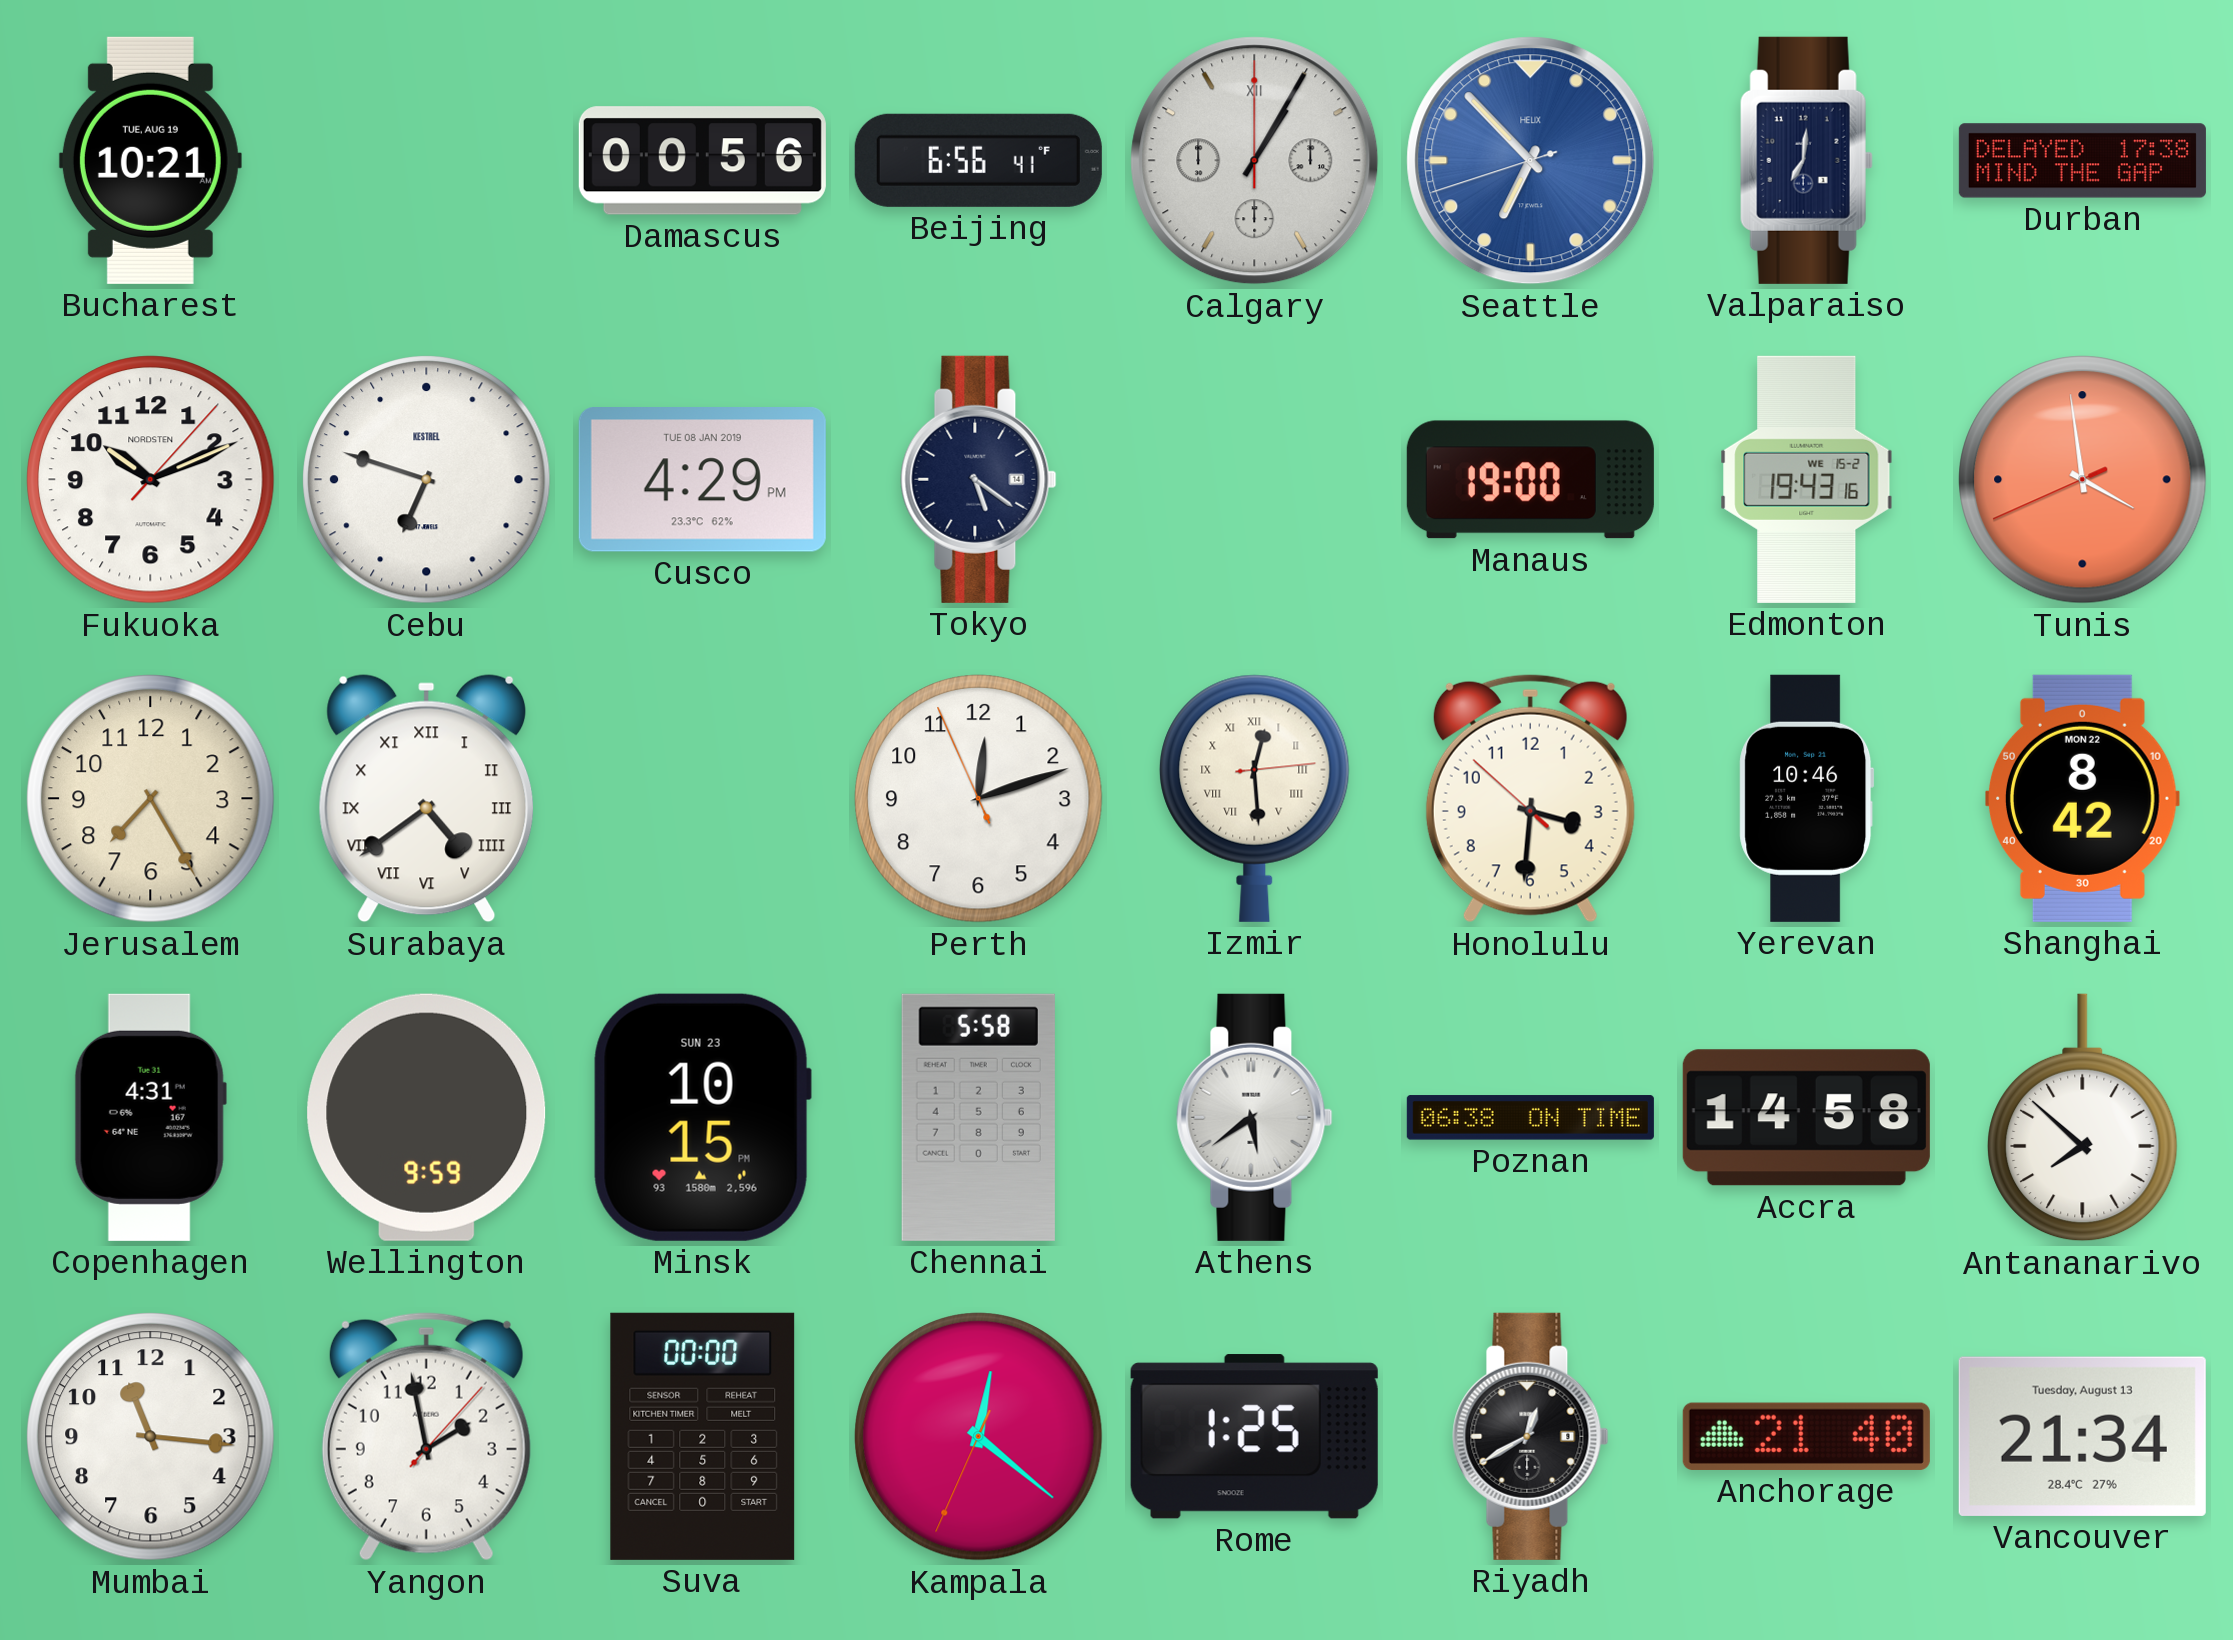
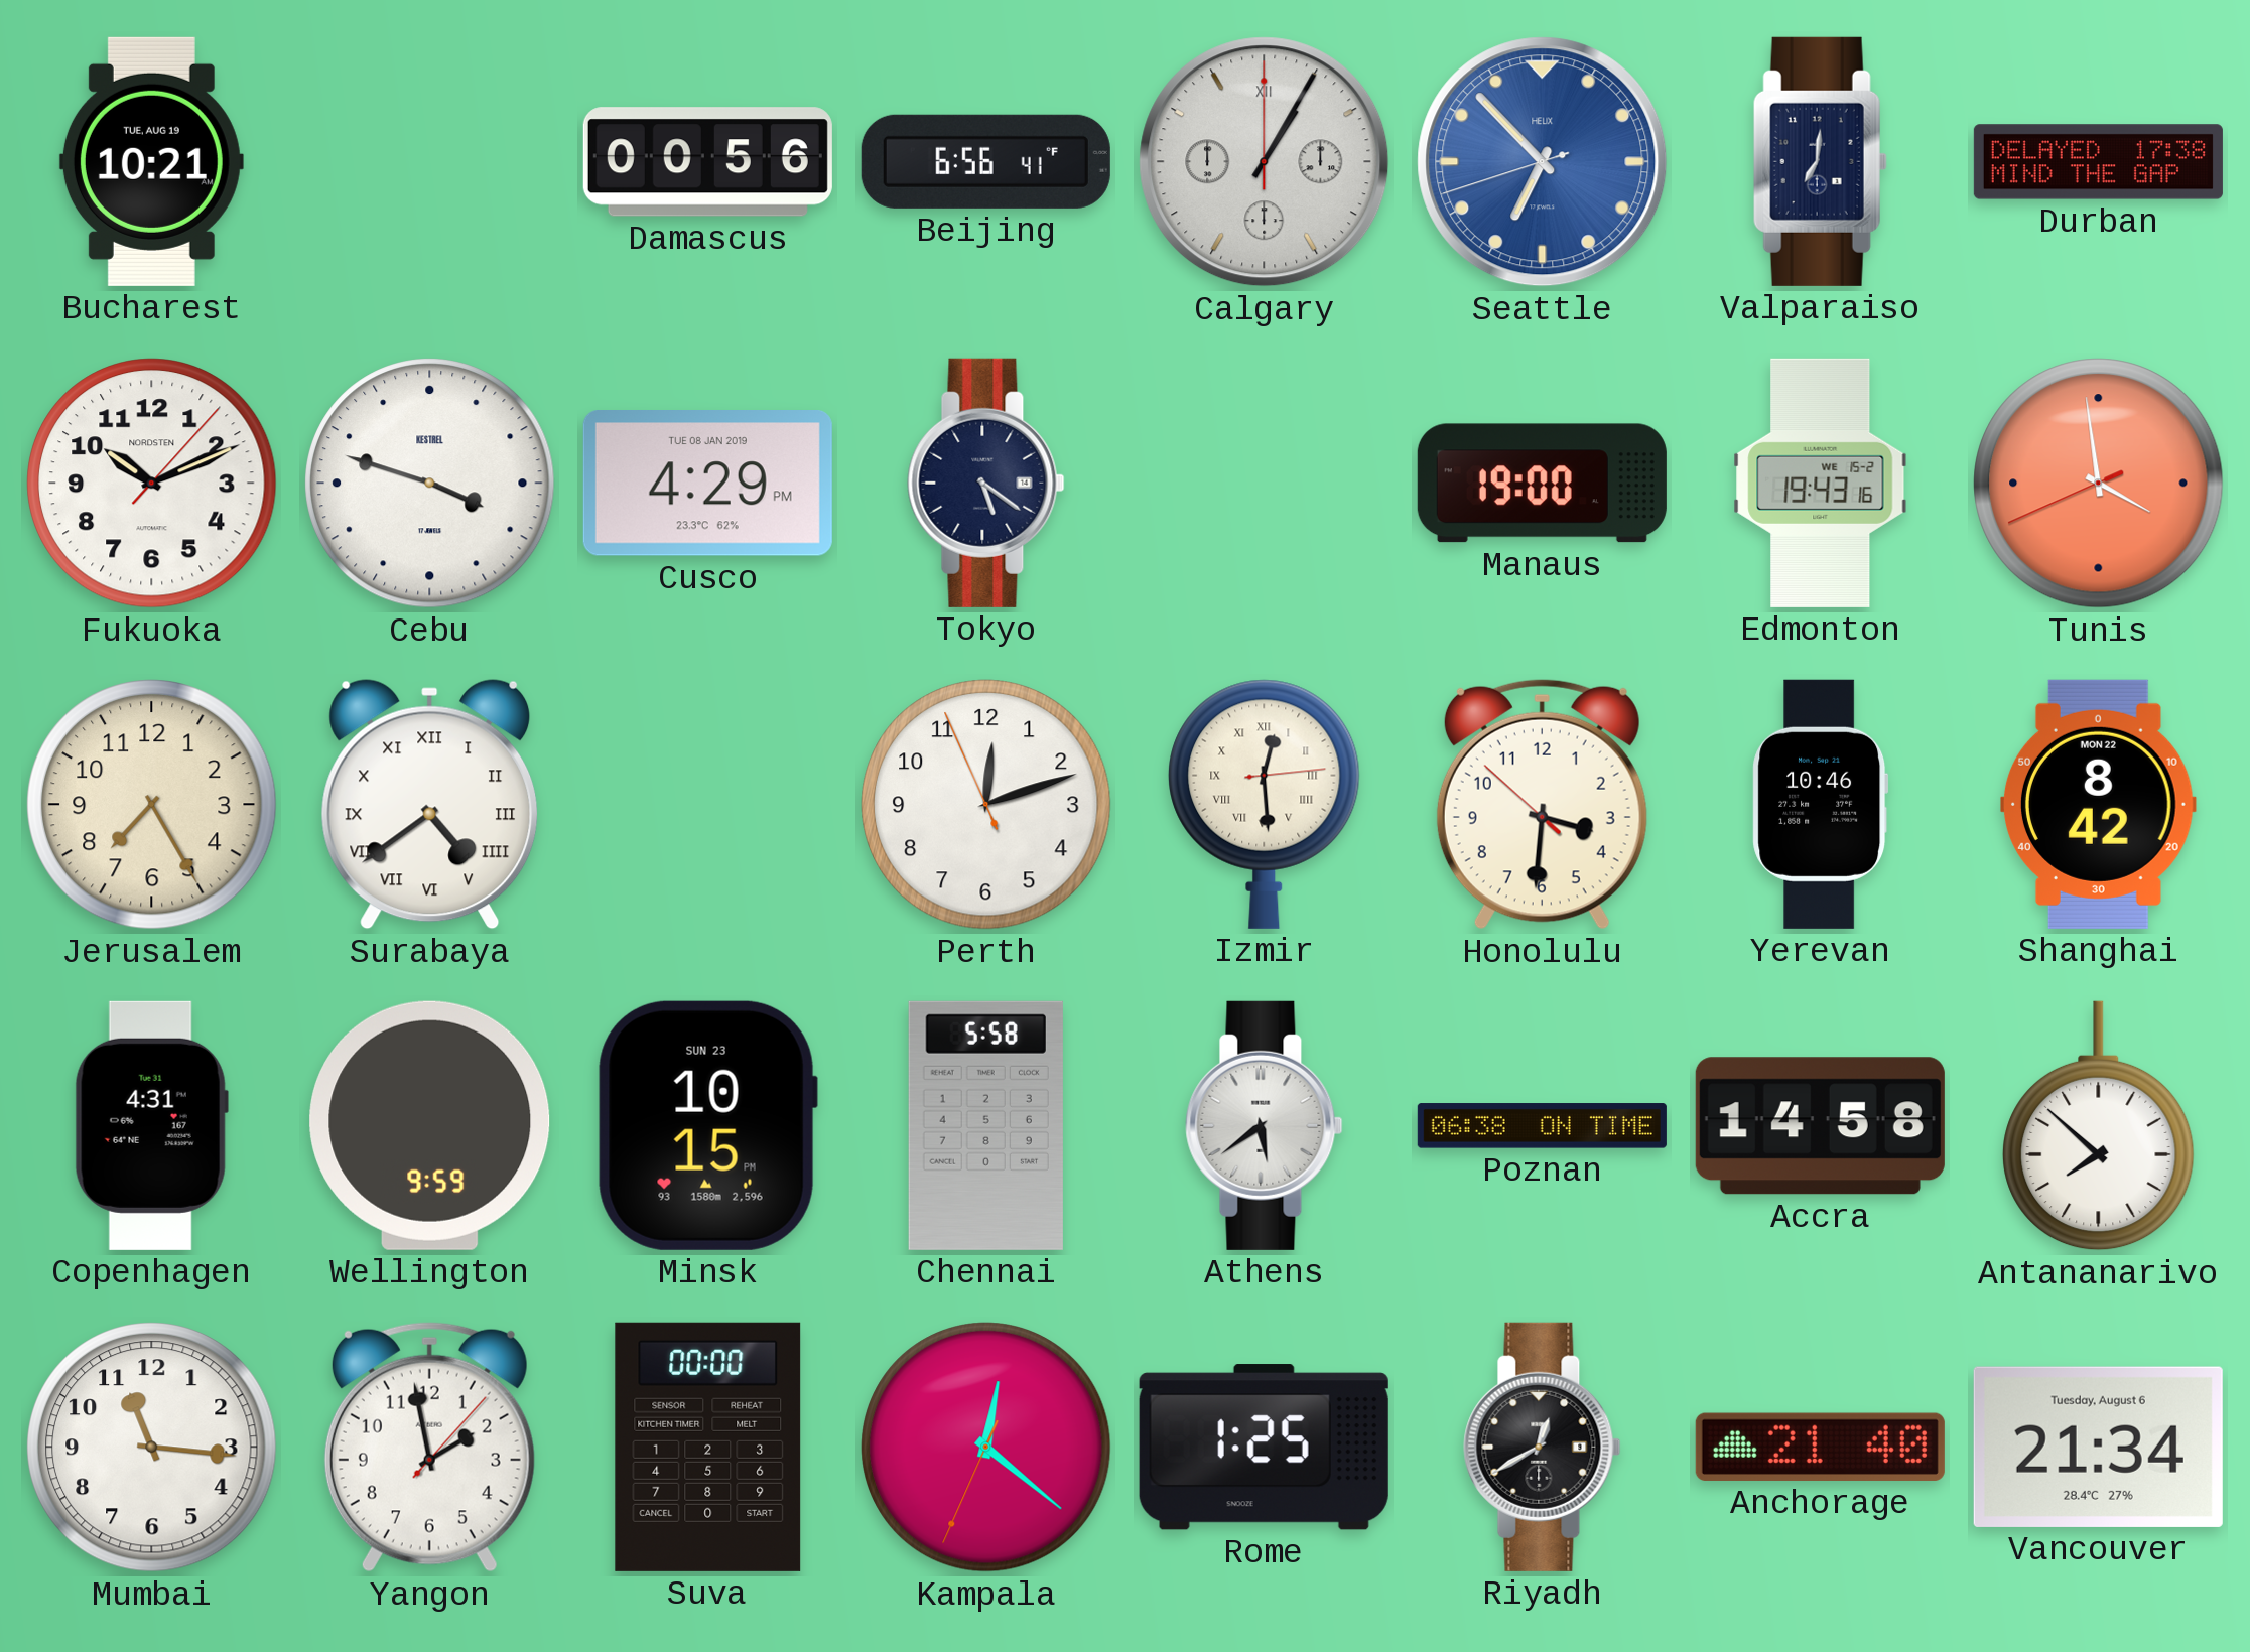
Cebu: 6:48 -> 3:48
Vancouver date: Tuesday, August 13 -> Tuesday, August 6
